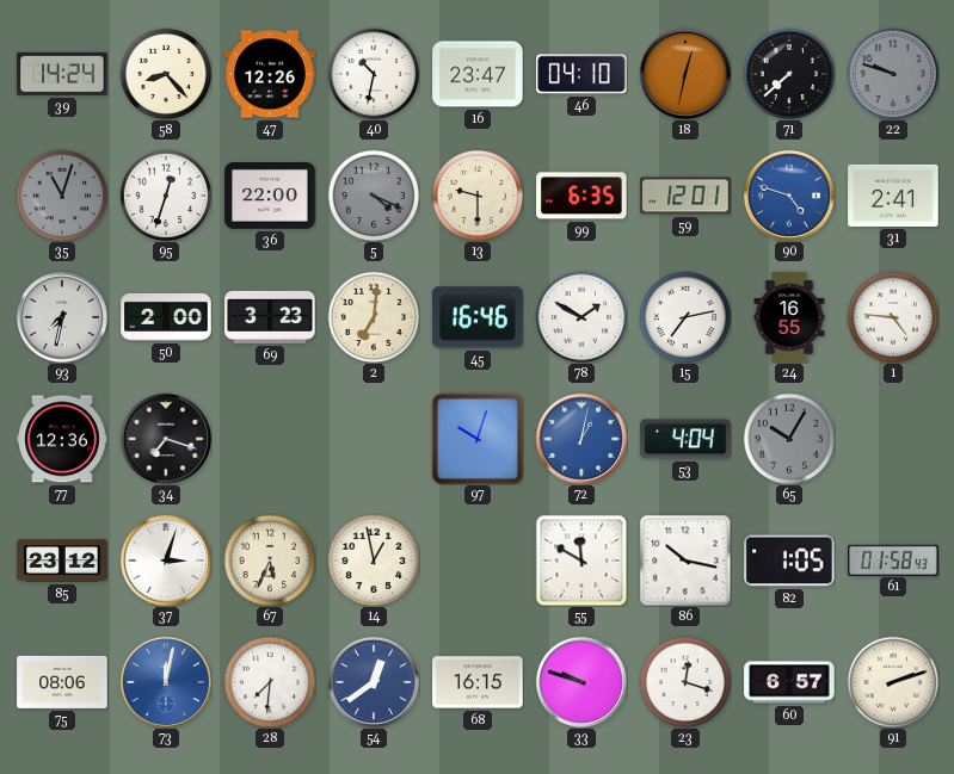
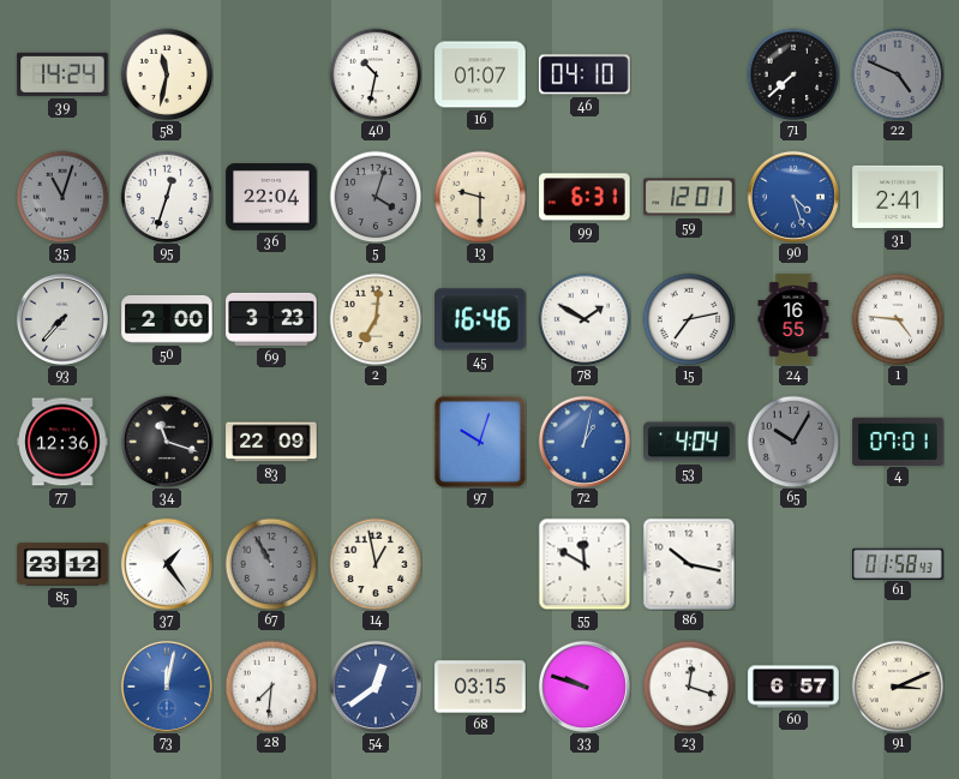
58: 8:23 -> 11:32
47: 12:26 -> none
16: 23:47 -> 01:07
18: 12:32 -> none
22: 9:48 -> 4:49
36: 22:00 -> 22:04
5: 4:19 -> 4:03
99: 6:35 -> 6:31
90: 4:48 -> 4:27
93: 7:32 -> 7:37
34: 7:18 -> 11:18
83: none -> 22:09
4: none -> 07:01
37: 3:03 -> 1:24
67: 5:34 -> 10:55
67 dial: cream -> grey
82: 1:05 -> none
75: 08:06 -> none
68: 16:15 -> 03:15
91: 2:12 -> 3:11
